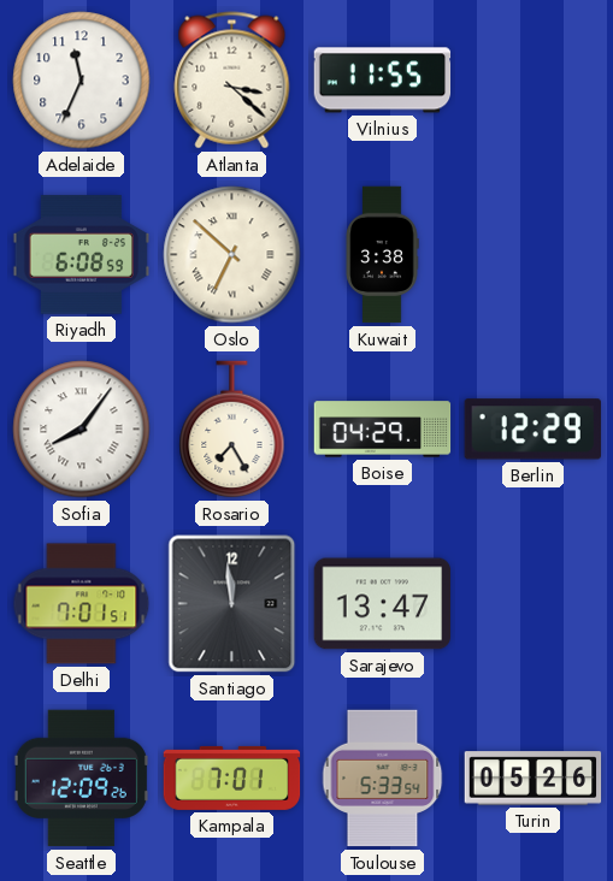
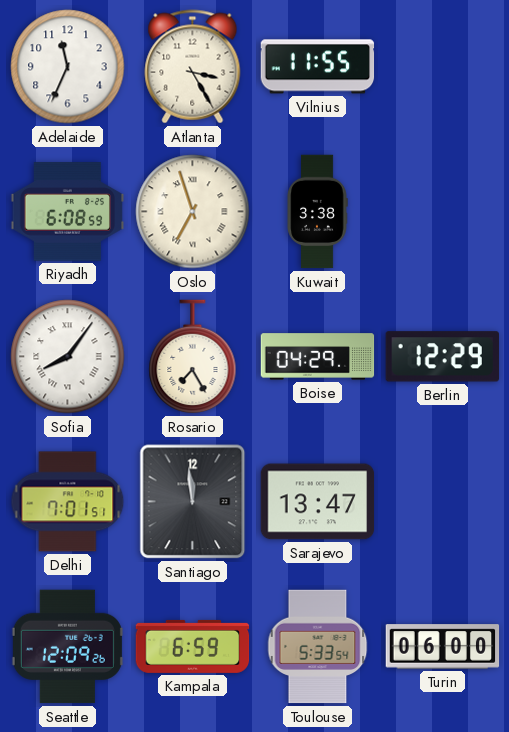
Atlanta: 3:22 -> 3:25
Oslo: 6:52 -> 6:57
Kampala: 7:01 -> 6:59
Turin: 05:26 -> 06:00
